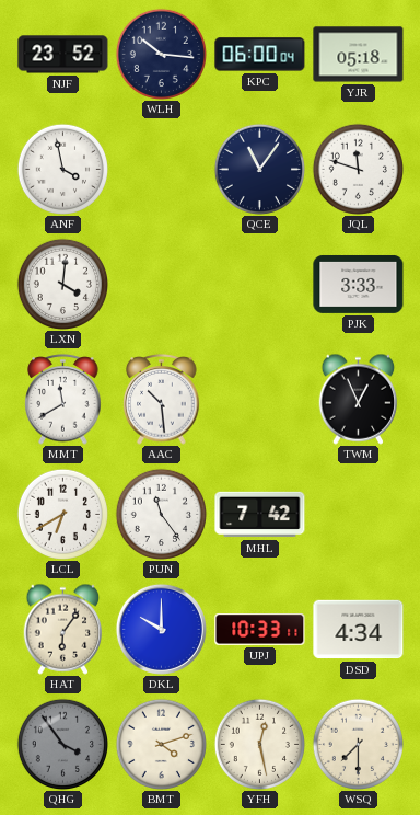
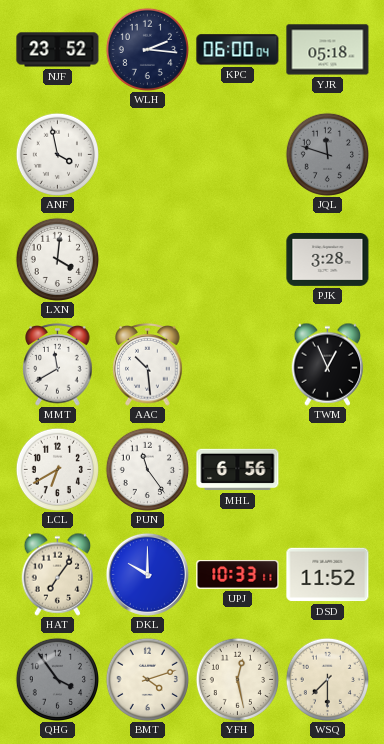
WLH: 10:16 -> 2:16
QCE: 11:06 -> none
JQL dial: white -> grey
PJK: 3:33 -> 3:28
MHL: 7:42 -> 6:56
HAT: 6:06 -> 7:06
DSD: 4:34 -> 11:52
